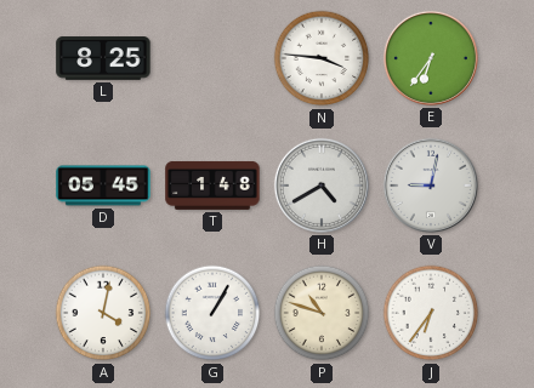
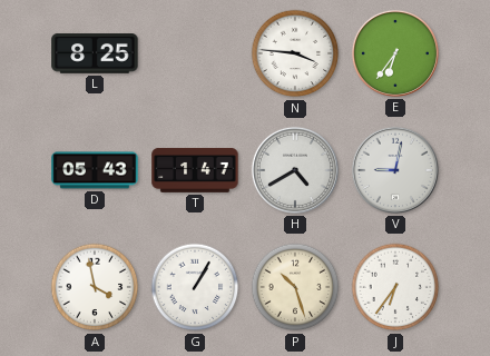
D: 05:45 -> 05:43
T: 1:48 -> 1:47
A: 4:02 -> 3:58
P: 10:48 -> 10:27
